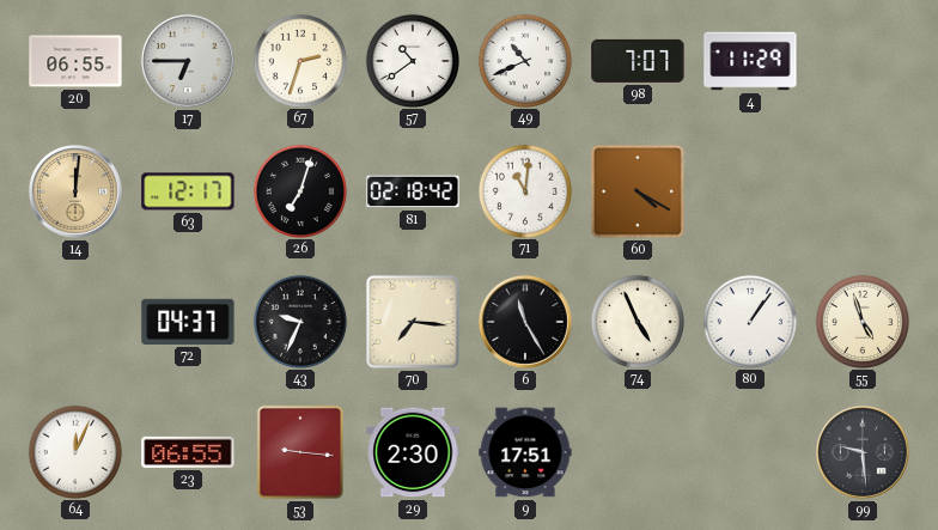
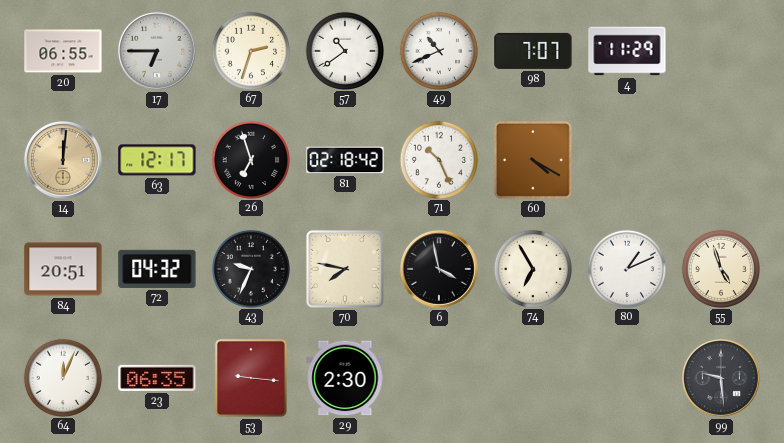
26: 7:03 -> 6:57
71: 11:01 -> 10:26
84: none -> 20:51
72: 04:37 -> 04:32
70: 7:16 -> 7:47
6: 11:25 -> 3:58
74: 4:56 -> 6:55
80: 1:06 -> 1:11
23: 06:55 -> 06:35
9: 17:51 -> none
